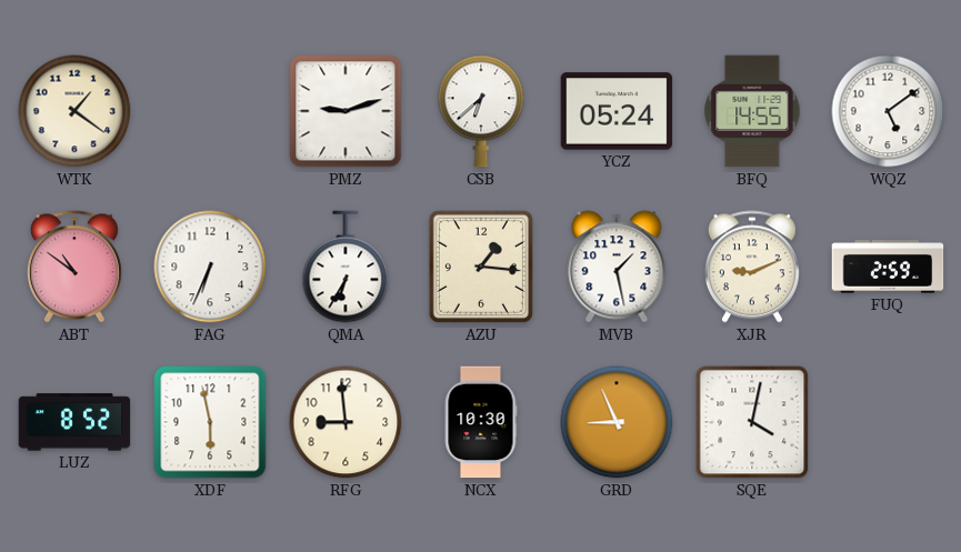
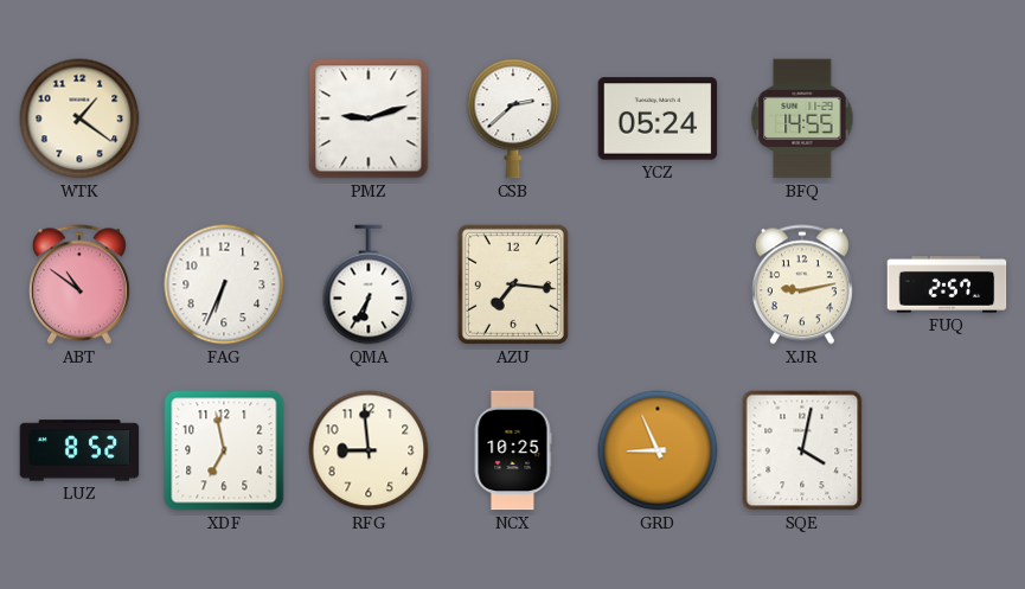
CSB: 6:38 -> 2:38
WQZ: 5:09 -> none
AZU: 1:16 -> 7:16
MVB: 1:28 -> none
XJR: 9:11 -> 9:13
FUQ: 2:59 -> 2:57
XDF: 5:58 -> 6:58
NCX: 10:30 -> 10:25
